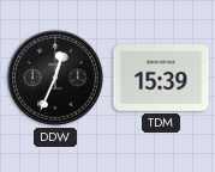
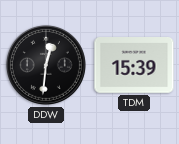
DDW: 12:34 -> 12:31
